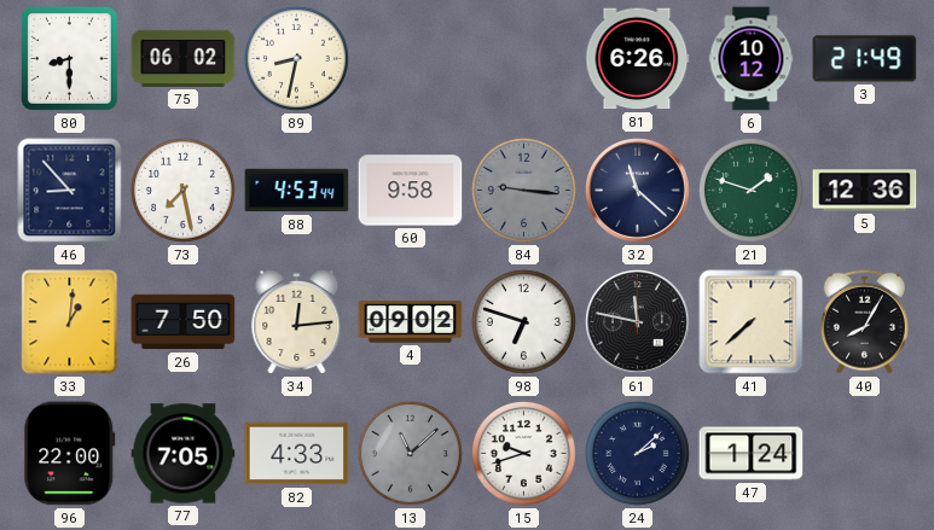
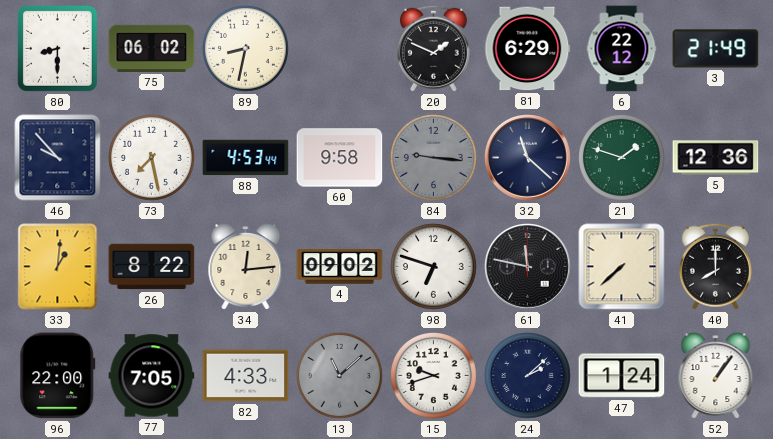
20: none -> 1:49
81: 6:26 -> 6:29
6: 10:12 -> 22:12
46: 8:53 -> 9:53
26: 7:50 -> 8:22
40: 8:05 -> 8:00
52: none -> 1:06
